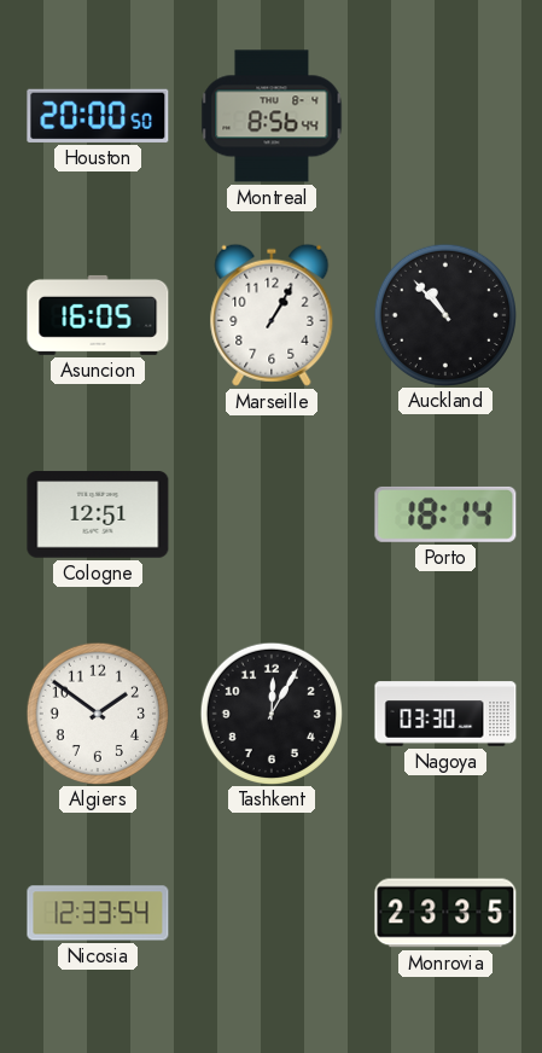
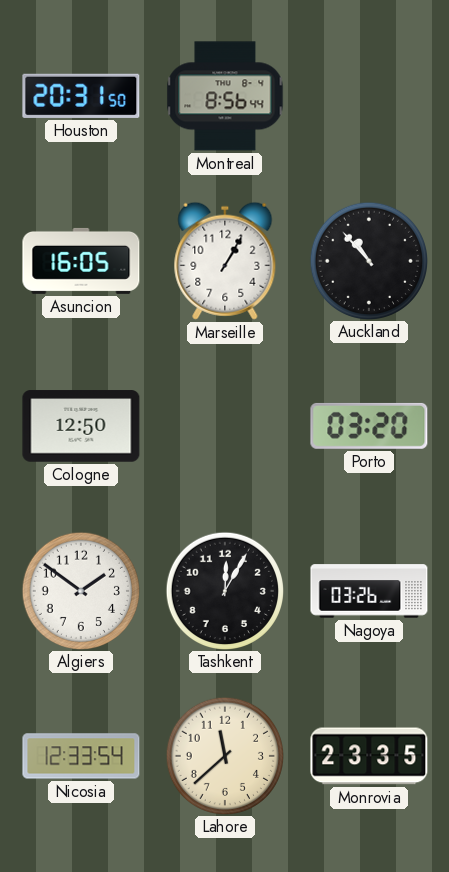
Houston: 20:00 -> 20:31
Cologne: 12:51 -> 12:50
Porto: 18:14 -> 03:20
Nagoya: 03:30 -> 03:26
Lahore: none -> 11:38
